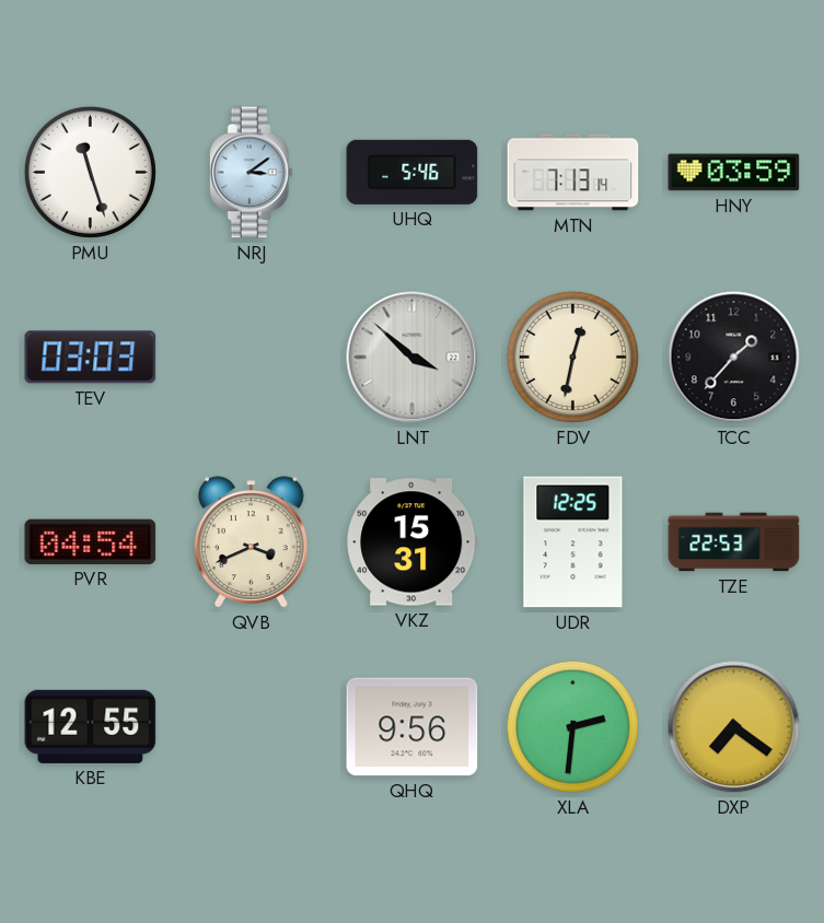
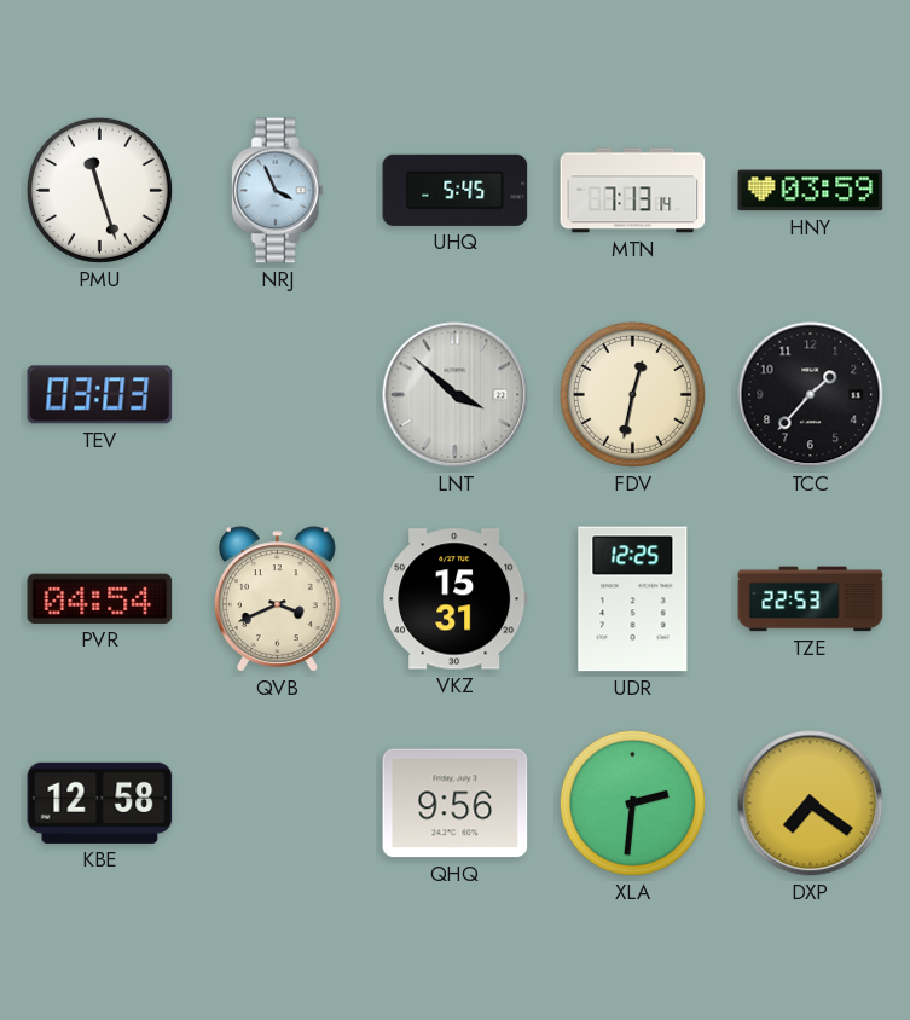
NRJ: 3:09 -> 3:56
UHQ: 5:46 -> 5:45
KBE: 12:55 -> 12:58
